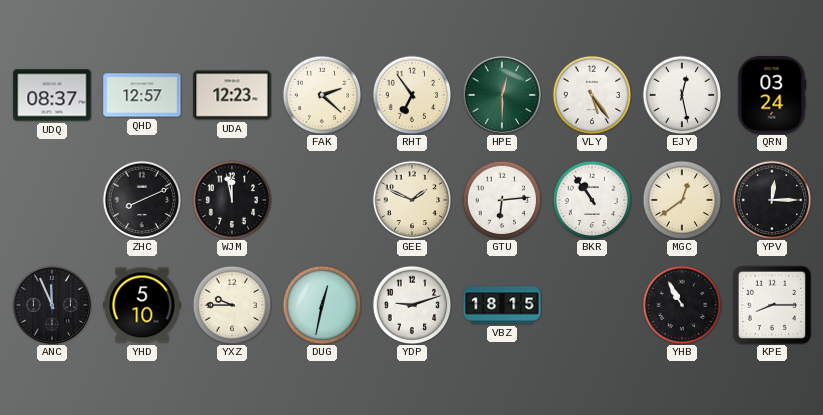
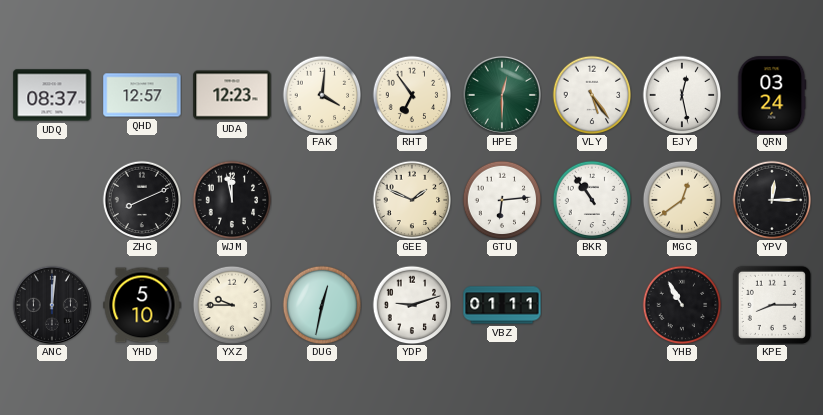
FAK: 2:22 -> 4:01
ANC: 11:56 -> 12:01
VBZ: 18:15 -> 01:11
